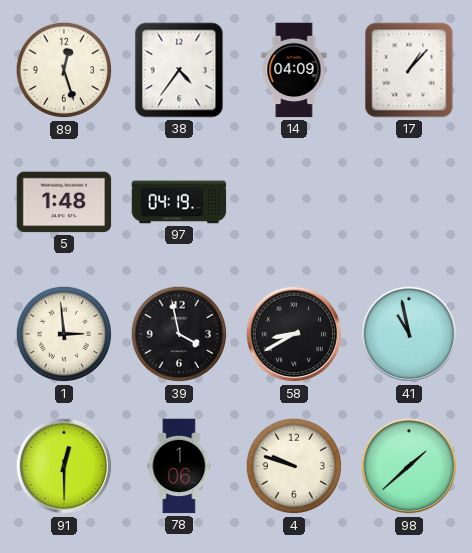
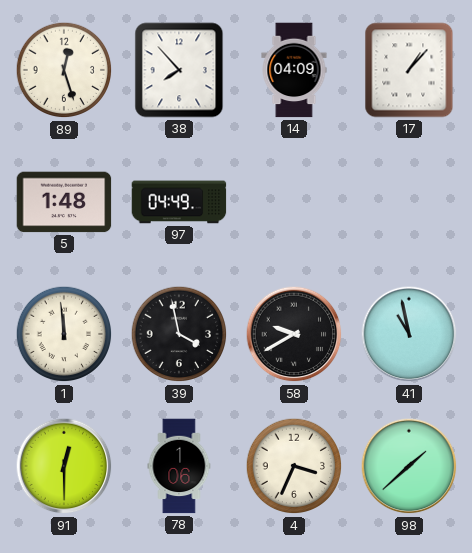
38: 4:36 -> 7:53
97: 04:19 -> 04:49
1: 2:59 -> 11:59
58: 8:40 -> 9:40
4: 9:48 -> 3:34
